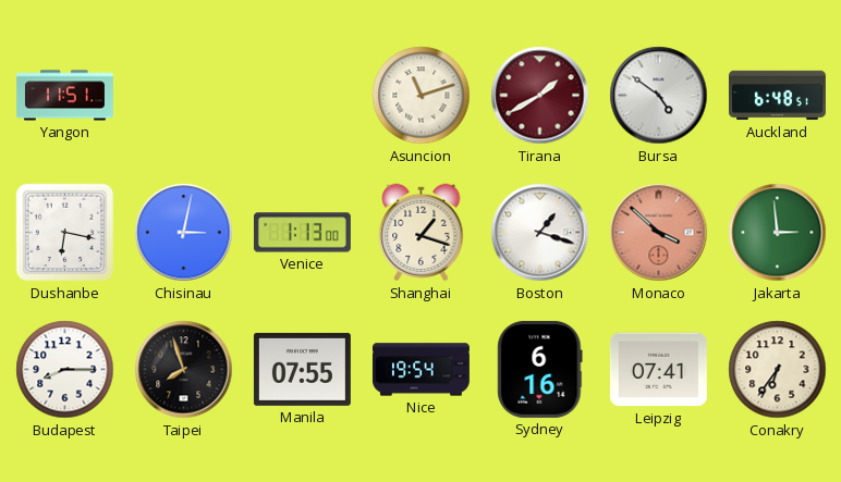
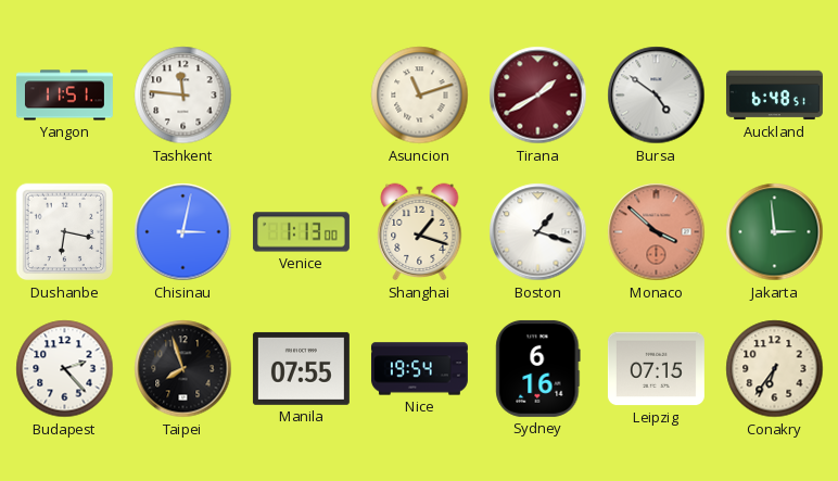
Tashkent: none -> 11:46
Budapest: 8:15 -> 2:23
Leipzig: 07:41 -> 07:15
